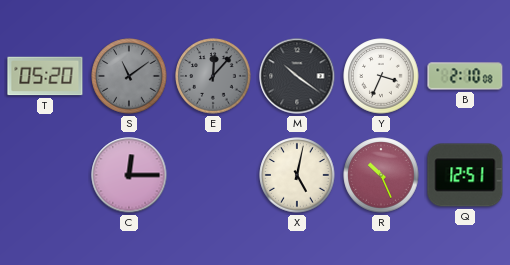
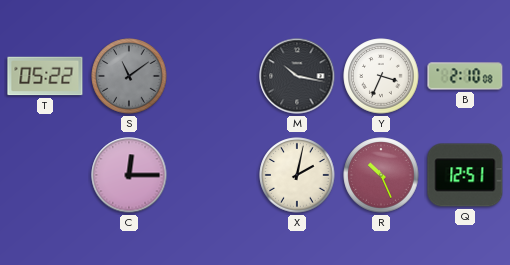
T: 05:20 -> 05:22
E: 12:07 -> none
M: 10:21 -> 10:17
X: 5:02 -> 2:02
